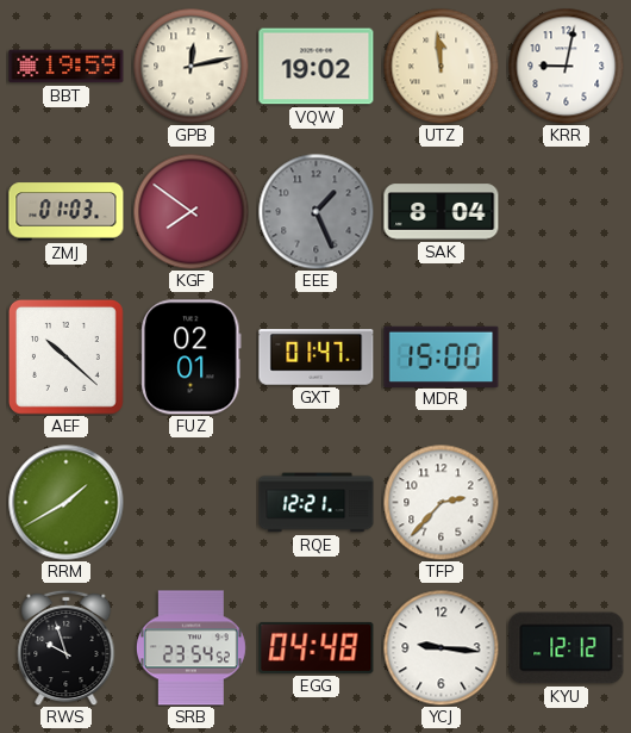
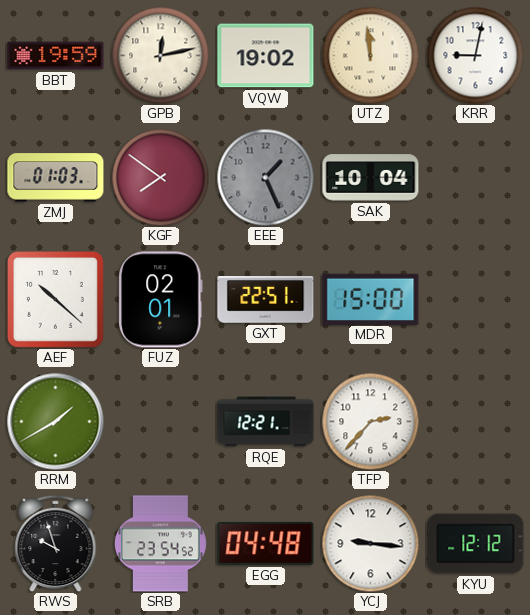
SAK: 8:04 -> 10:04
GXT: 01:47 -> 22:51
